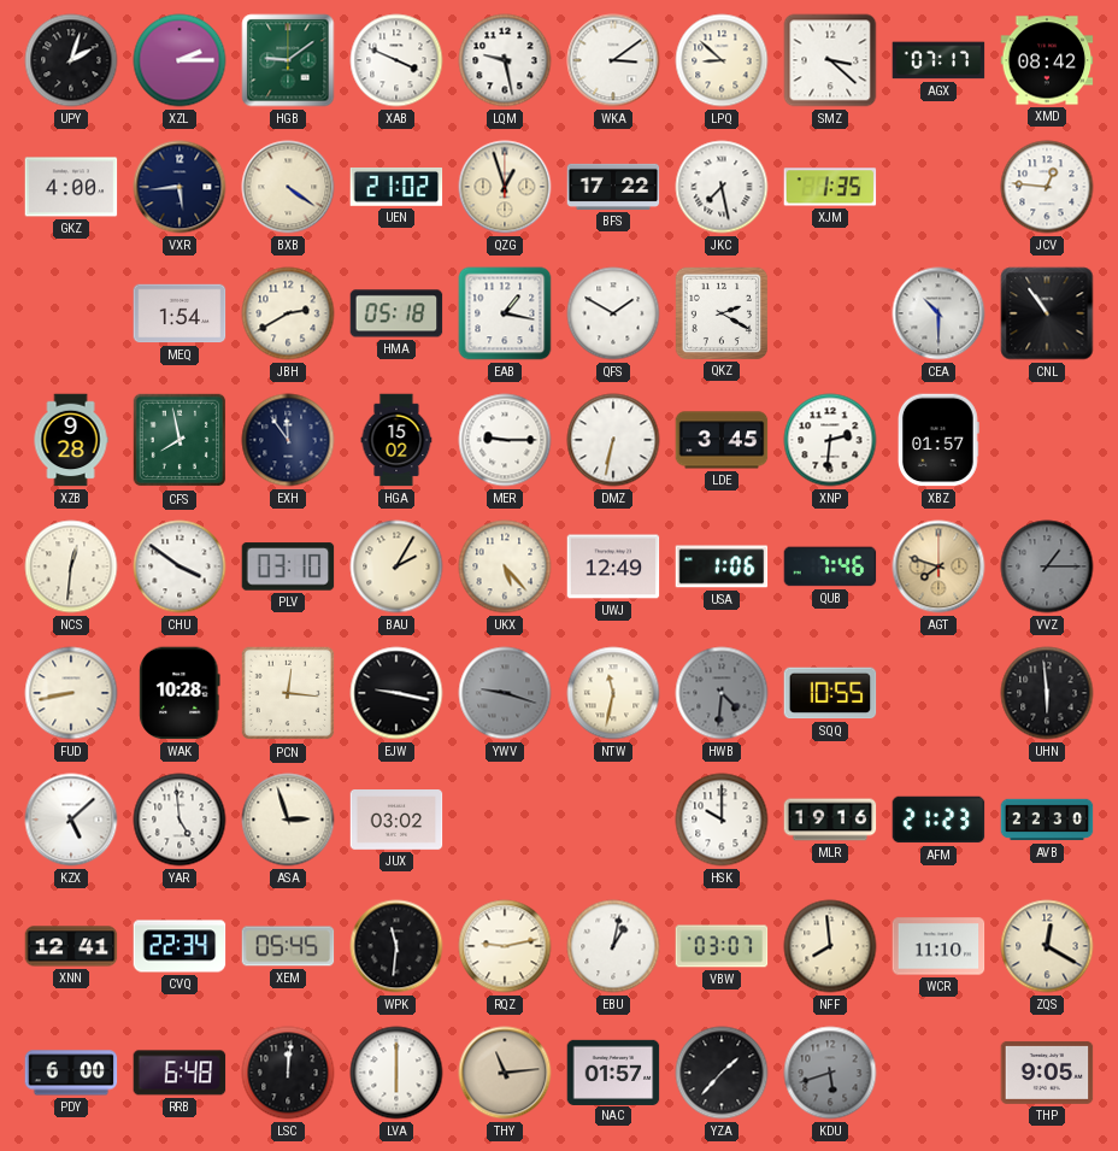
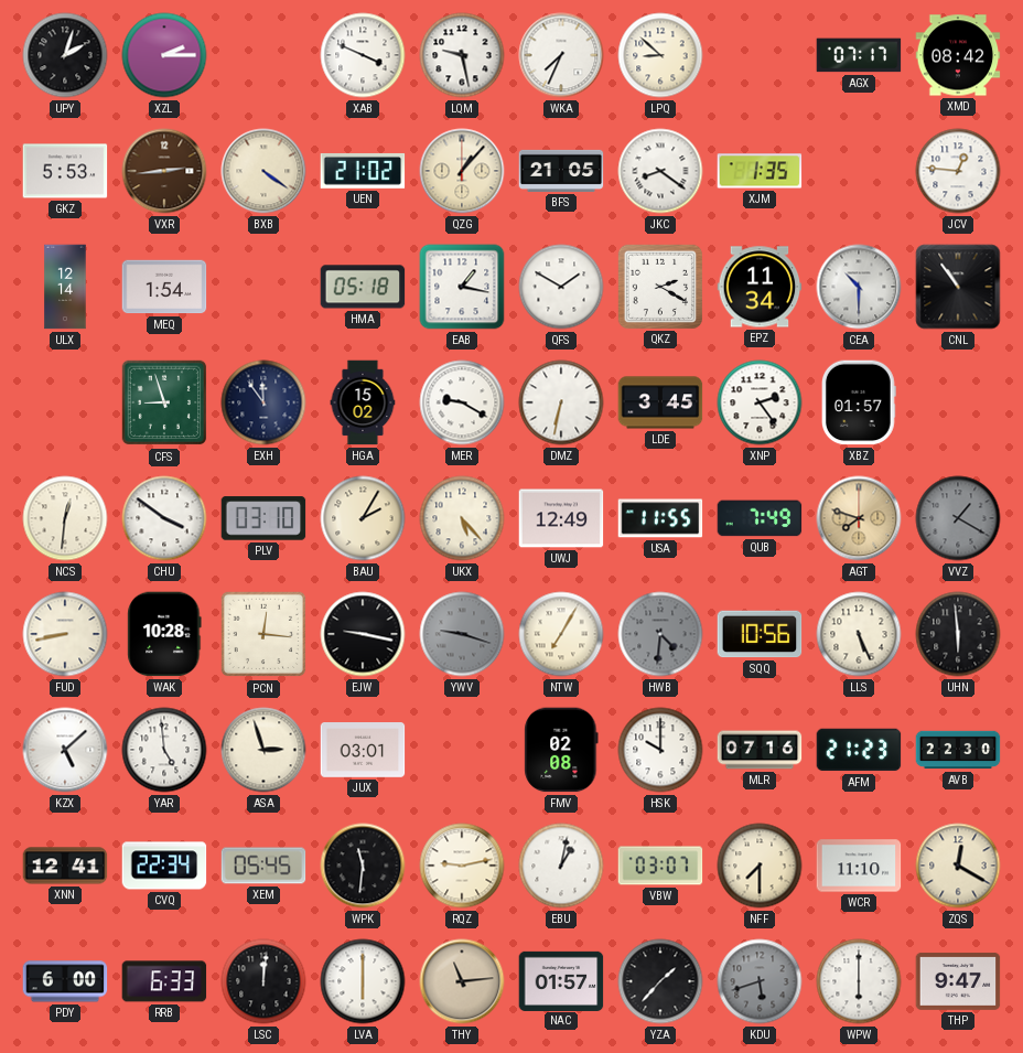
HGB: 9:09 -> none
WKA: 3:09 -> 7:34
SMZ: 3:22 -> none
GKZ: 4:00 -> 5:53
VXR: 5:44 -> 2:44
VXR dial: navy -> brown
QZG: 12:57 -> 1:07
BFS: 17:22 -> 21:05
JKC: 7:28 -> 8:21
ULX: none -> 12:14
JBH: 2:40 -> none
EPZ: none -> 11:34
XZB: 9:28 -> none
CFS: 7:58 -> 8:57
MER: 9:15 -> 9:20
XNP: 2:31 -> 2:24
USA: 1:06 -> 11:55
QUB: 7:46 -> 7:49
VVZ: 1:15 -> 1:20
NTW: 11:32 -> 7:05
SQQ: 10:55 -> 10:56
LLS: none -> 5:26
JUX: 03:02 -> 03:01
FMV: none -> 02:08
MLR: 19:16 -> 07:16
NFF: 7:59 -> 7:30
RRB: 6:48 -> 6:33
WPW: none -> 6:00
THP: 9:05 -> 9:47
